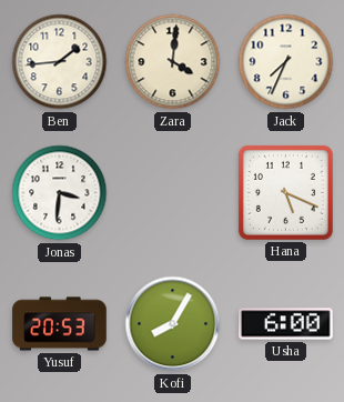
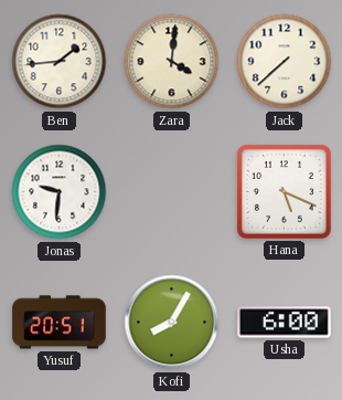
Jack: 7:34 -> 7:38
Jonas: 3:31 -> 9:31
Yusuf: 20:53 -> 20:51
